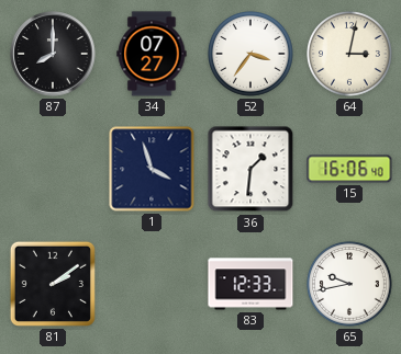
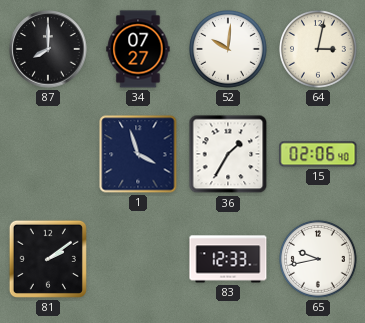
52: 3:36 -> 10:01
36: 1:31 -> 1:35
15: 16:06 -> 02:06
